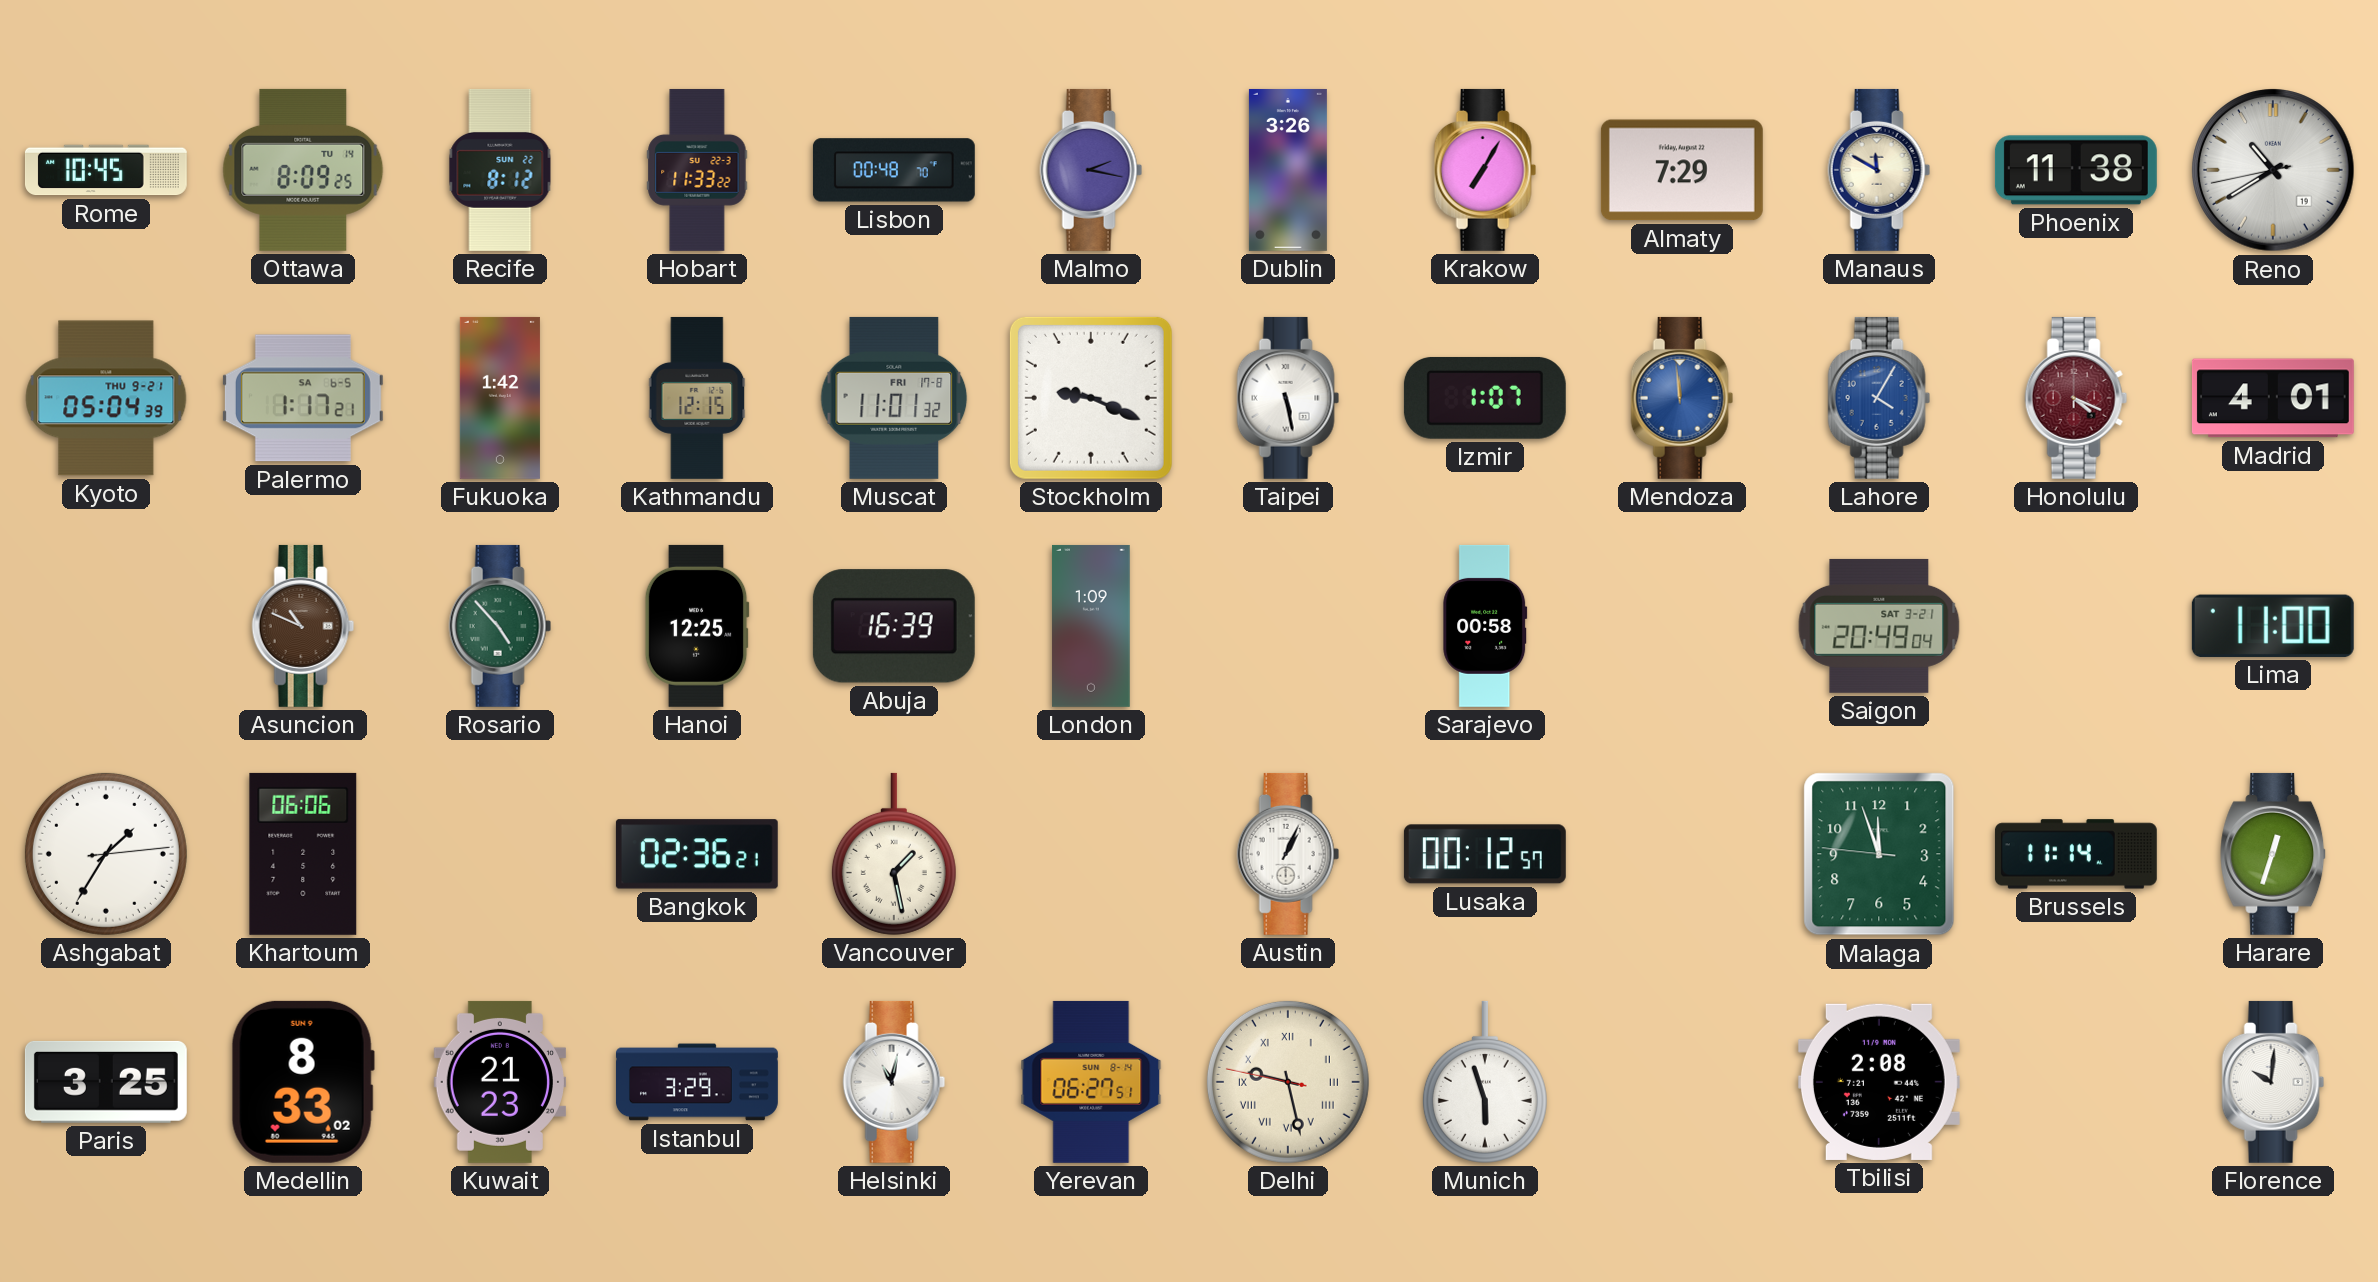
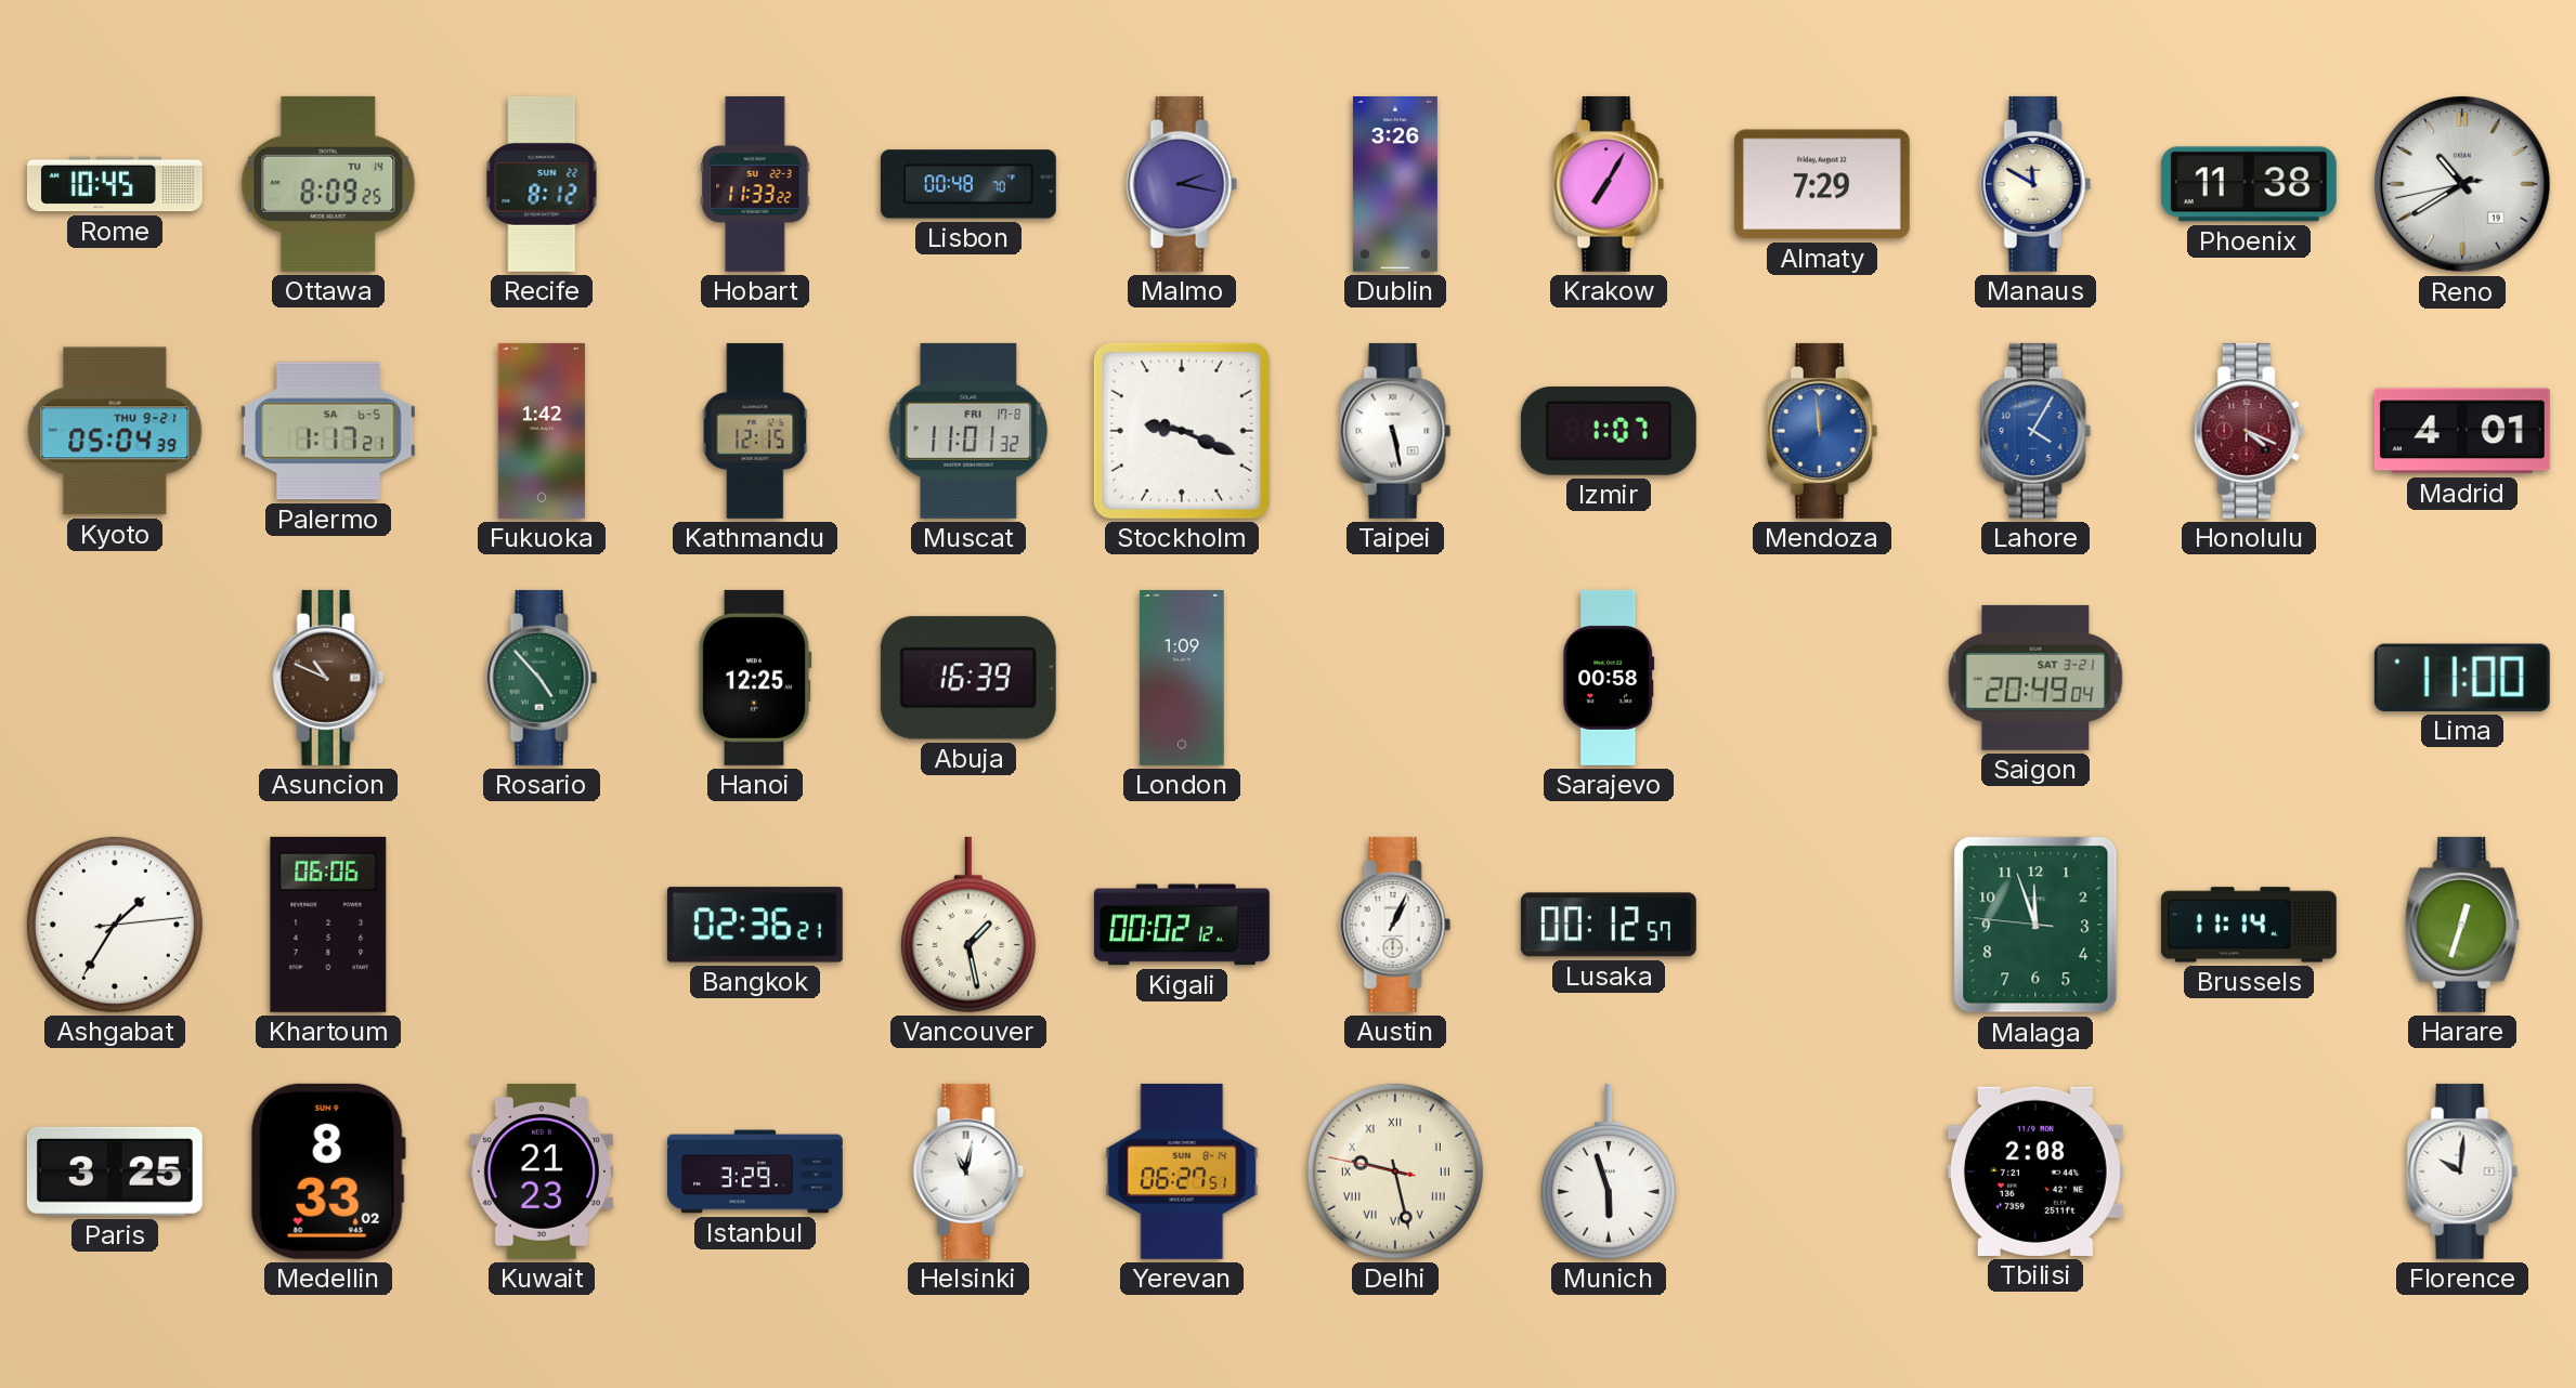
Kigali: none -> 00:02
